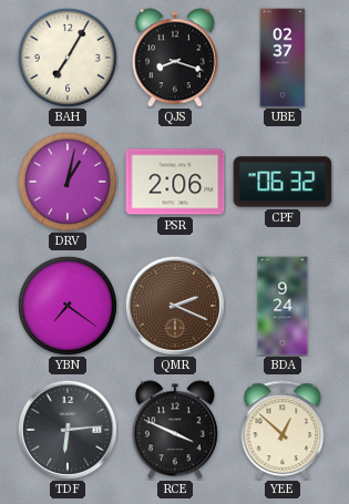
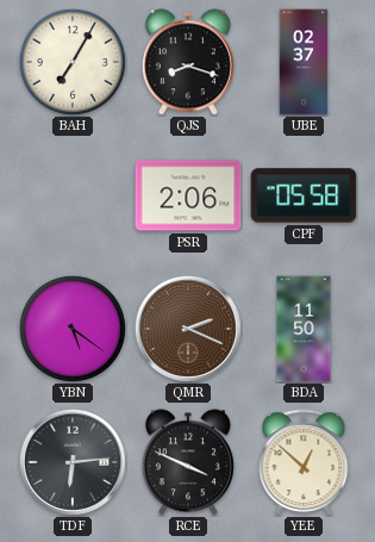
DRV: 1:02 -> none
CPF: 06:32 -> 05:58
YBN: 7:21 -> 5:21
BDA: 9:24 -> 11:50
